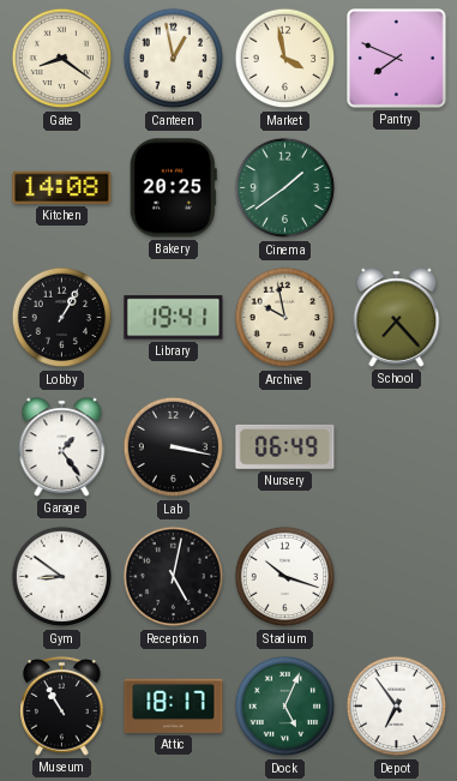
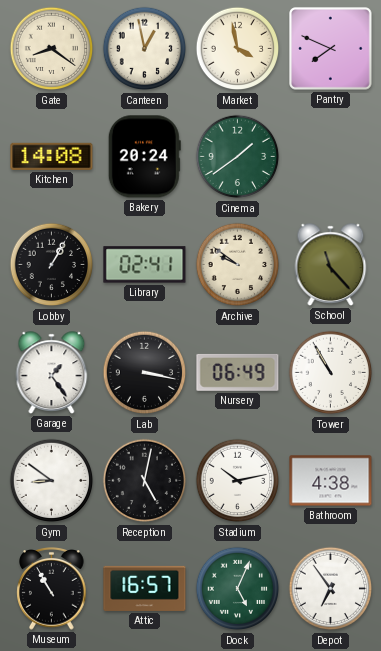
Bakery: 20:25 -> 20:24
Library: 19:41 -> 02:41
Archive: 9:58 -> 9:51
School: 7:23 -> 11:23
Tower: none -> 10:55
Stadium: 10:18 -> 10:13
Bathroom: none -> 4:38
Attic: 18:17 -> 16:57
